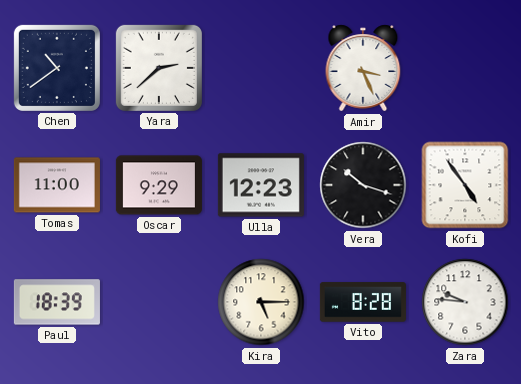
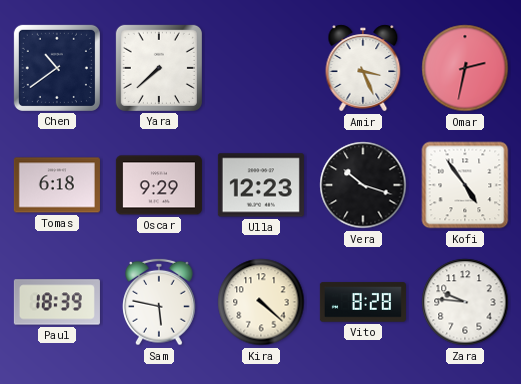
Yara: 2:38 -> 7:38
Omar: none -> 2:32
Tomas: 11:00 -> 6:18
Sam: none -> 5:47
Kira: 5:15 -> 4:22
